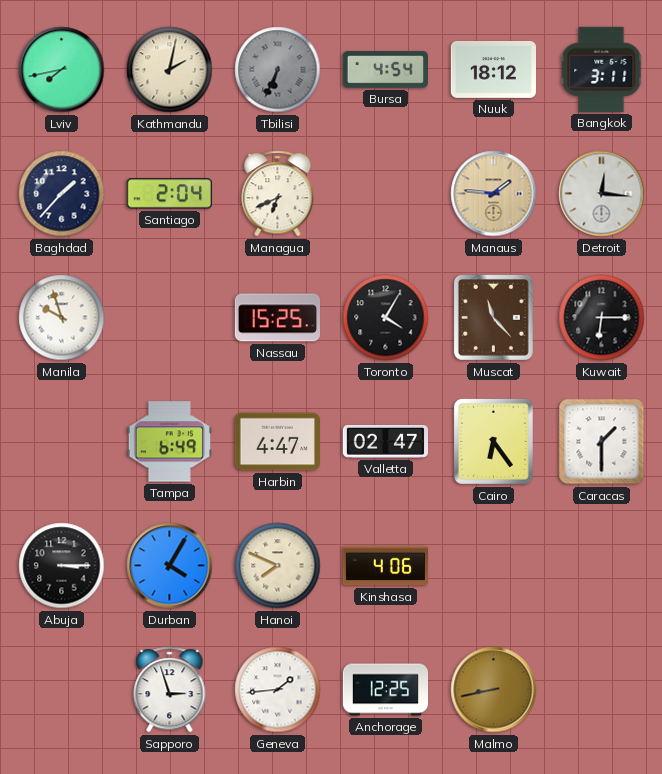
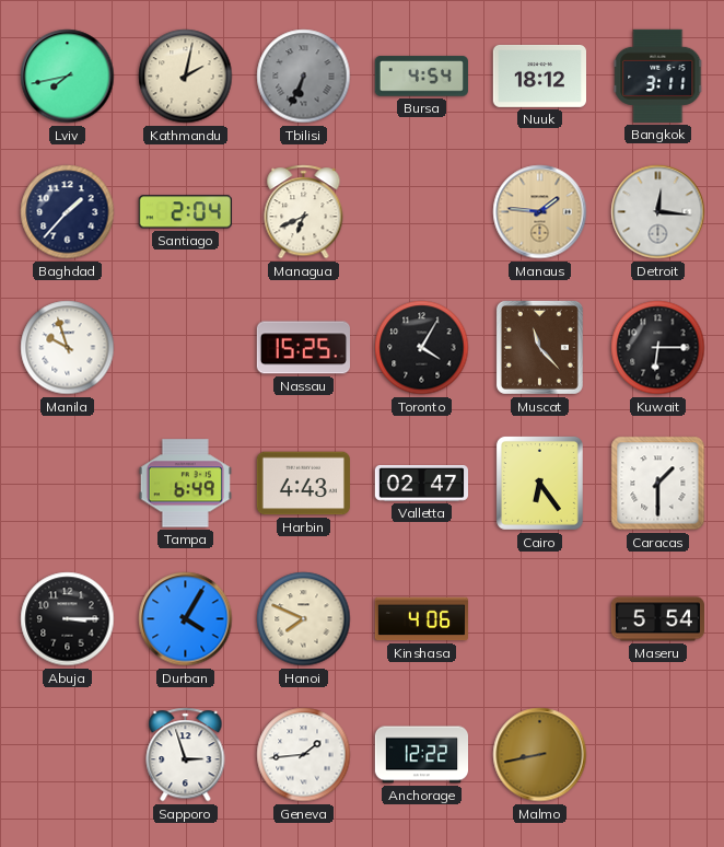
Harbin: 4:47 -> 4:43
Maseru: none -> 5:54
Anchorage: 12:25 -> 12:22
